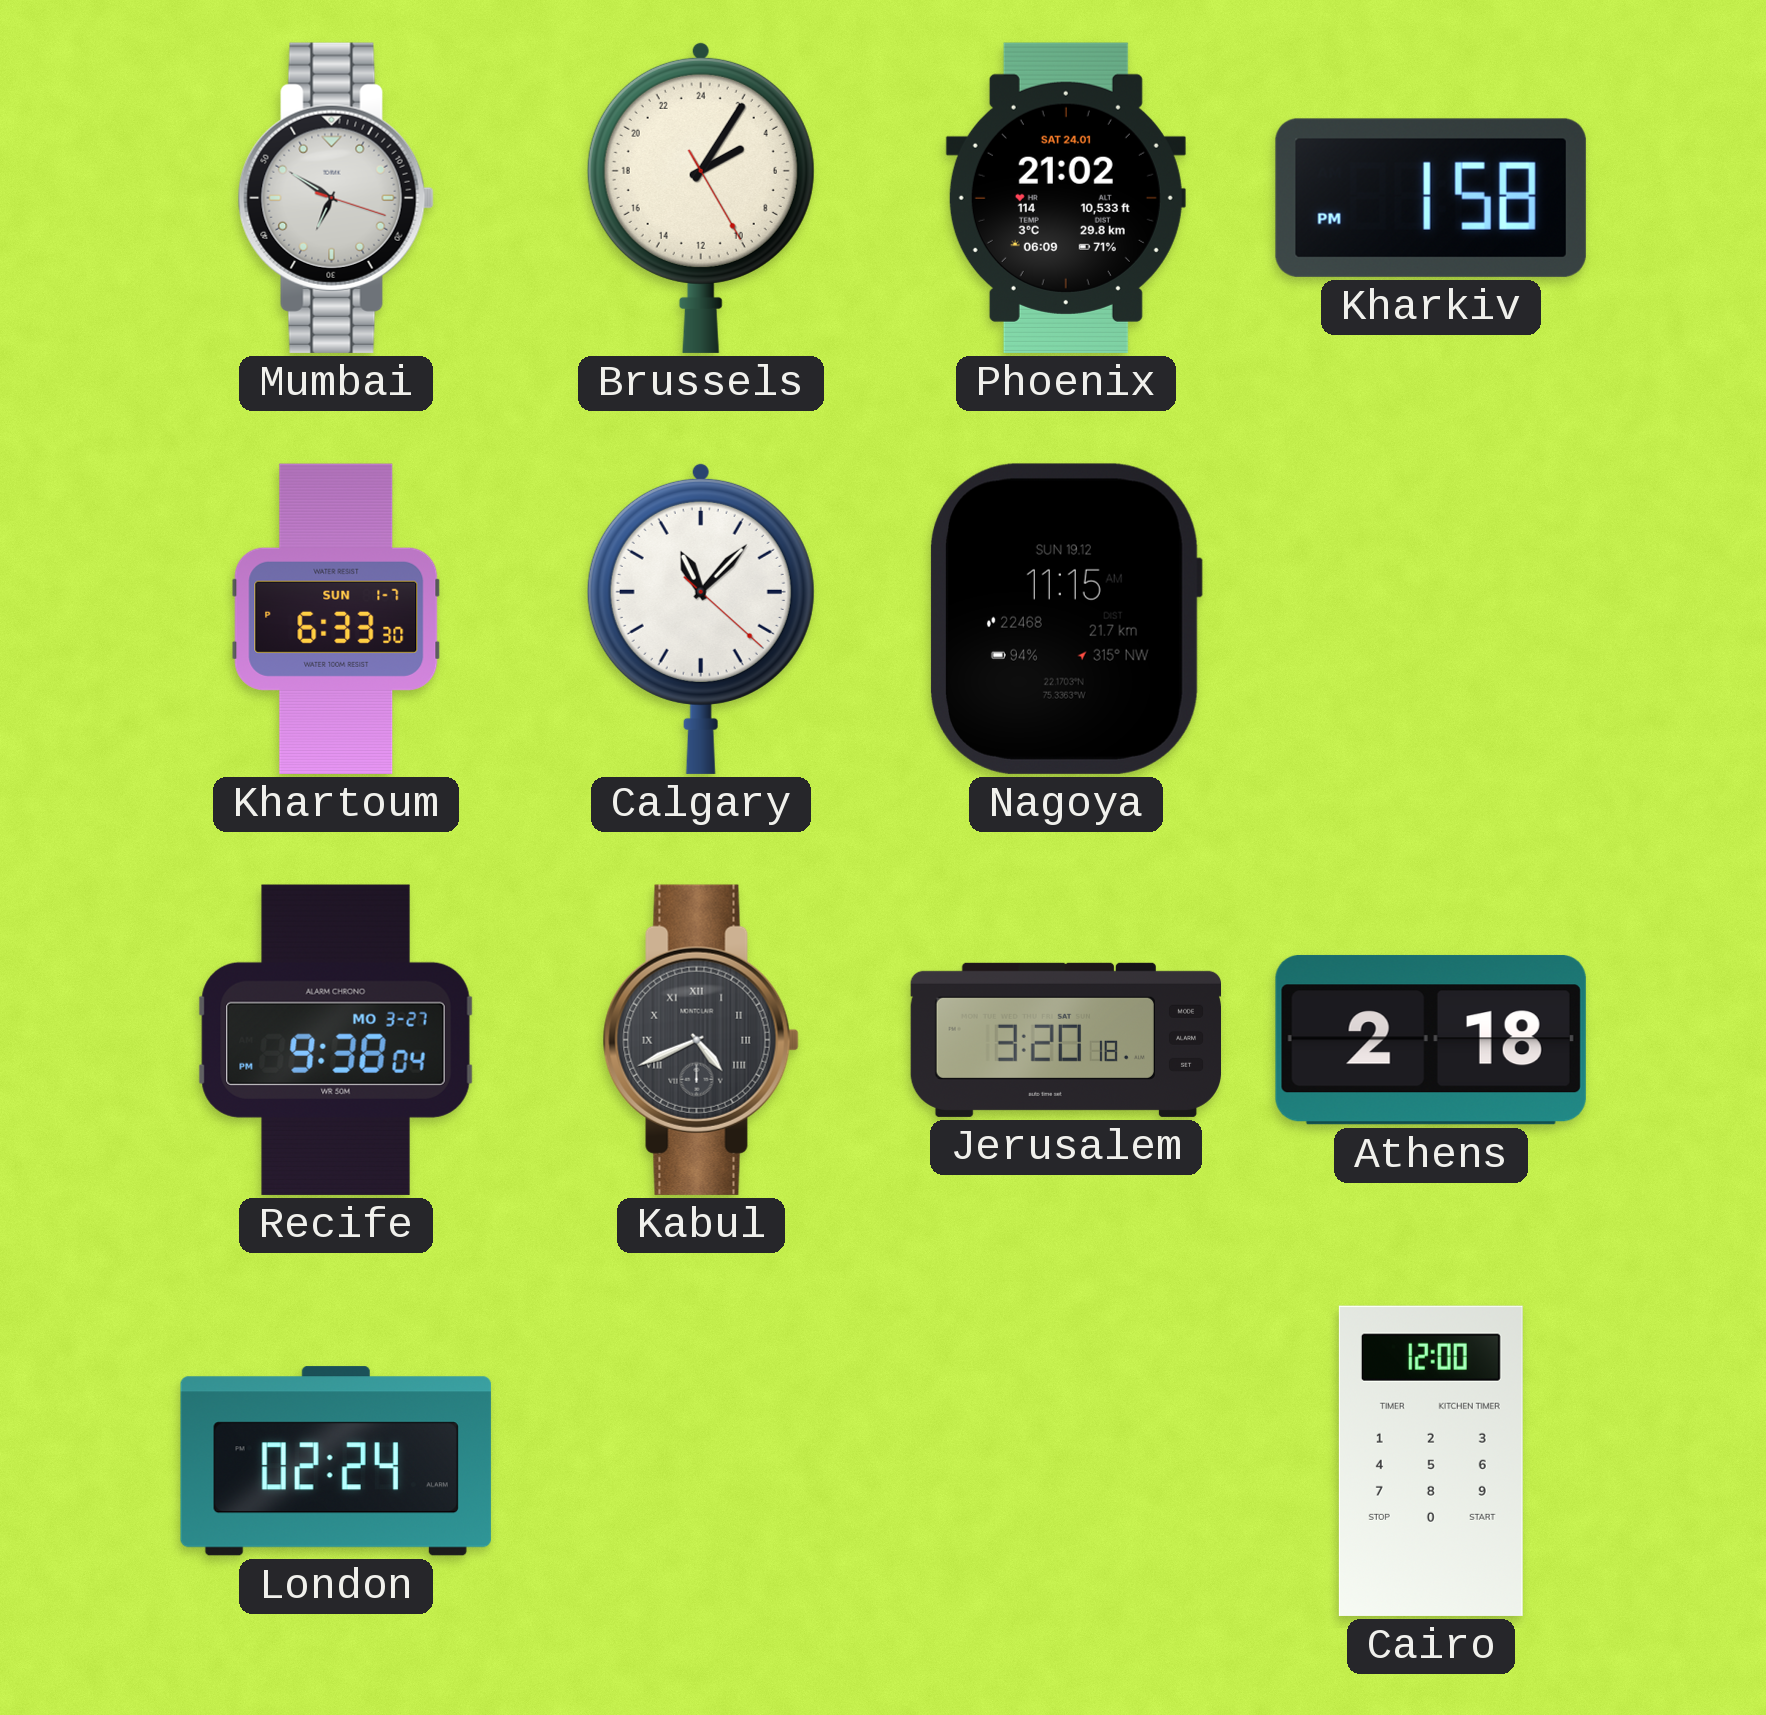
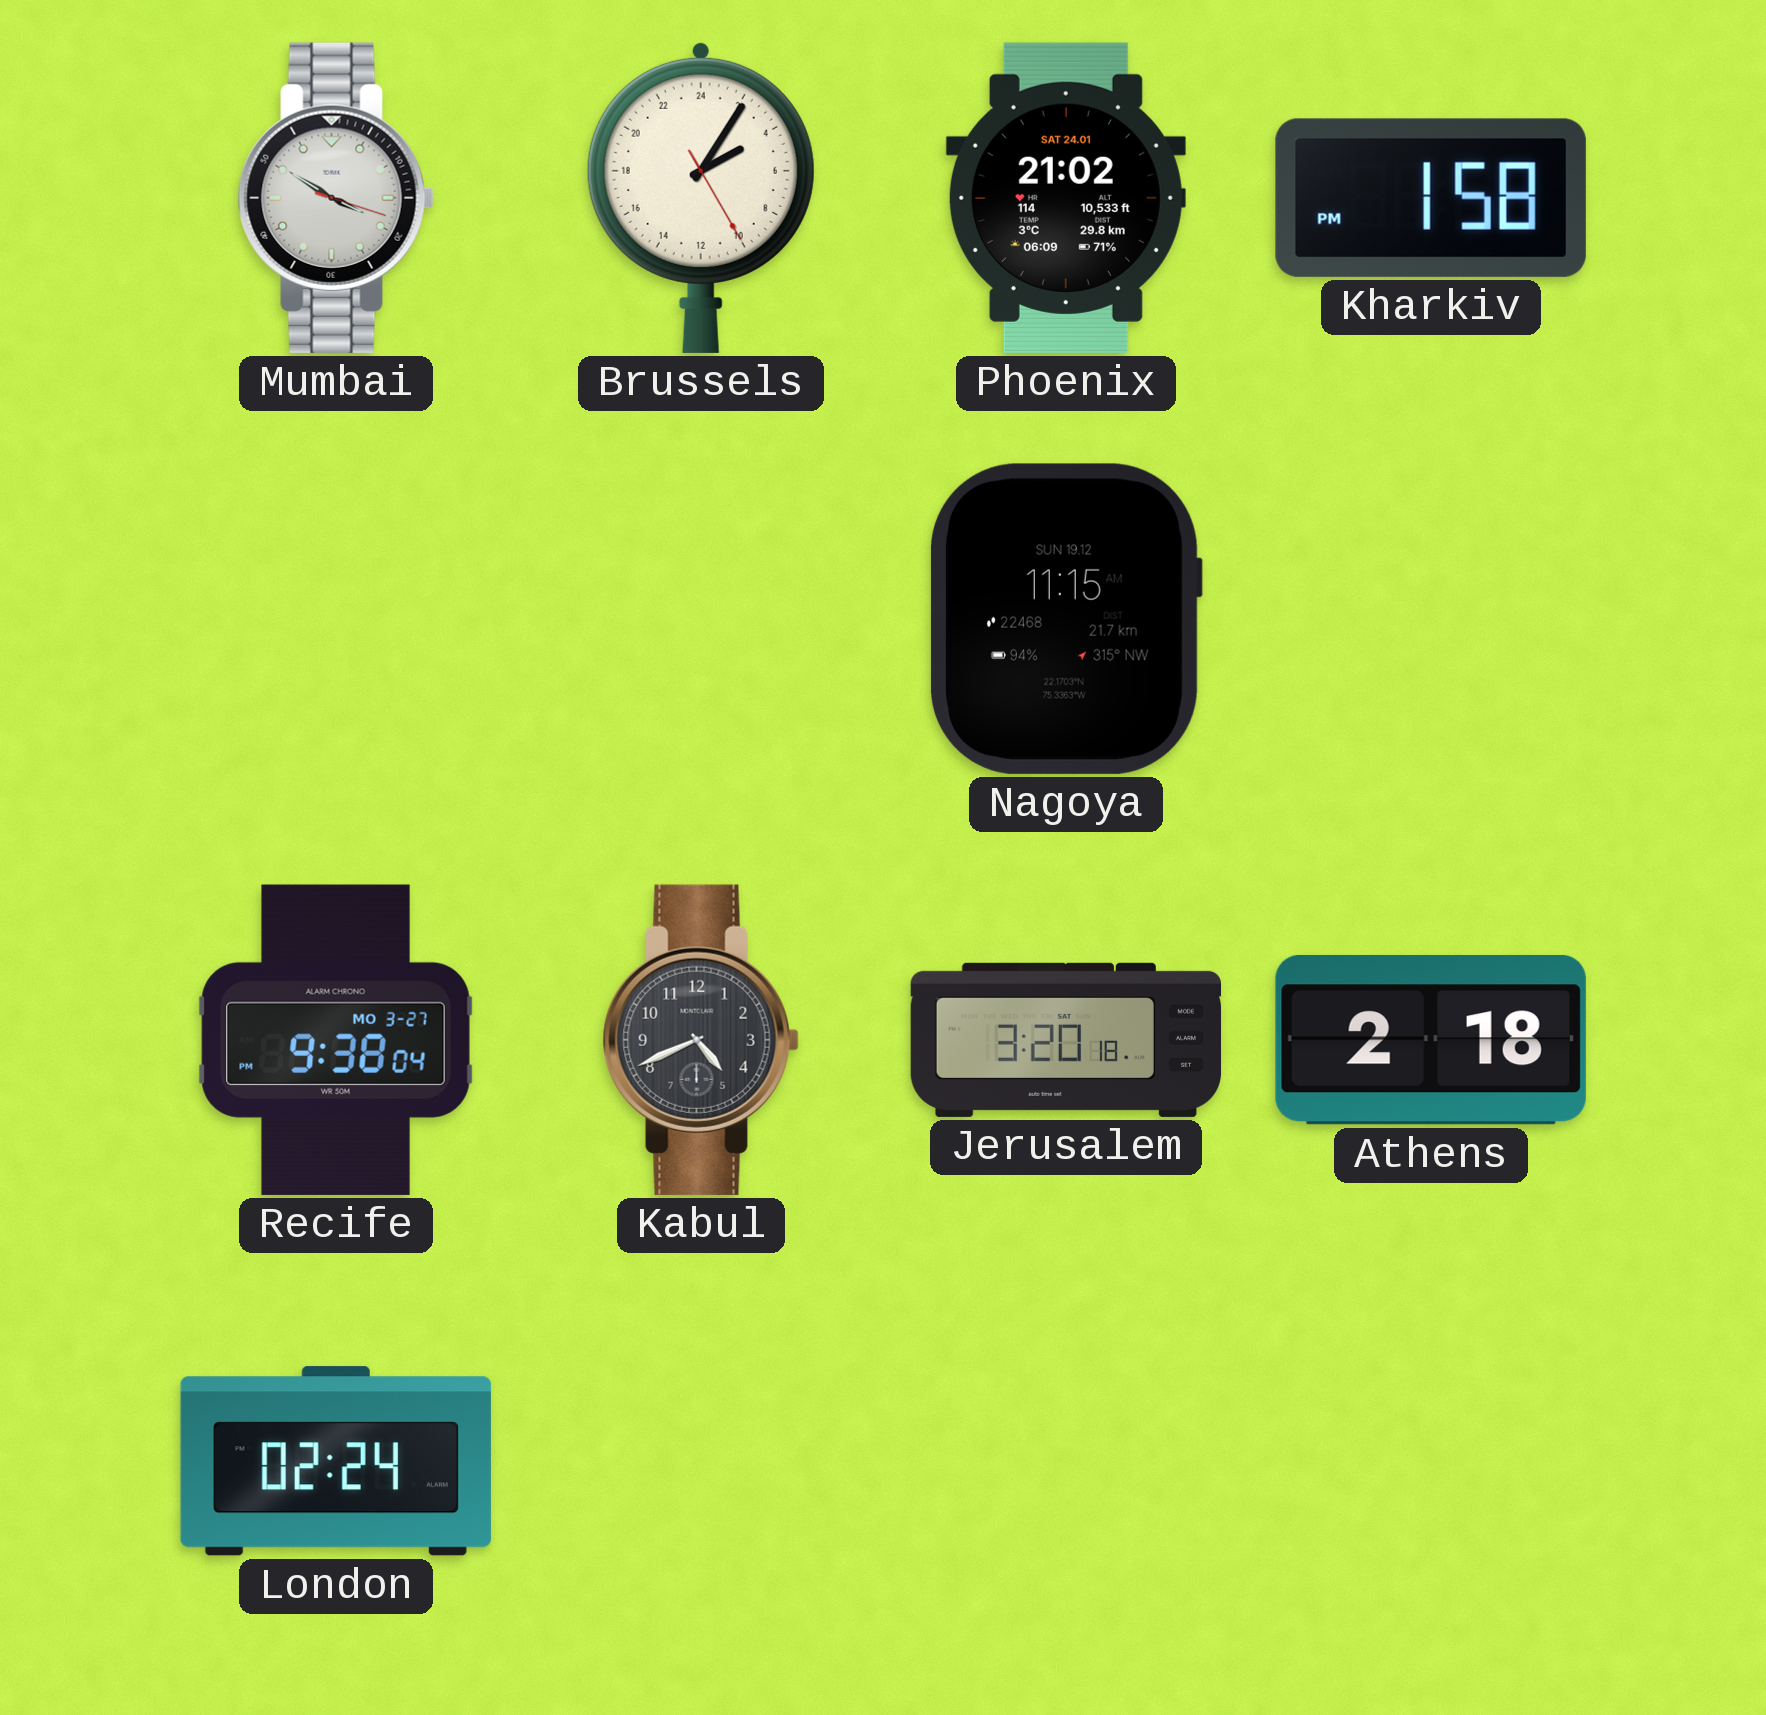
Mumbai: 6:50 -> 3:50
Khartoum: 6:33 -> none
Calgary: 11:07 -> none
Kabul numerals: Roman -> Arabic
Cairo: 12:00 -> none
